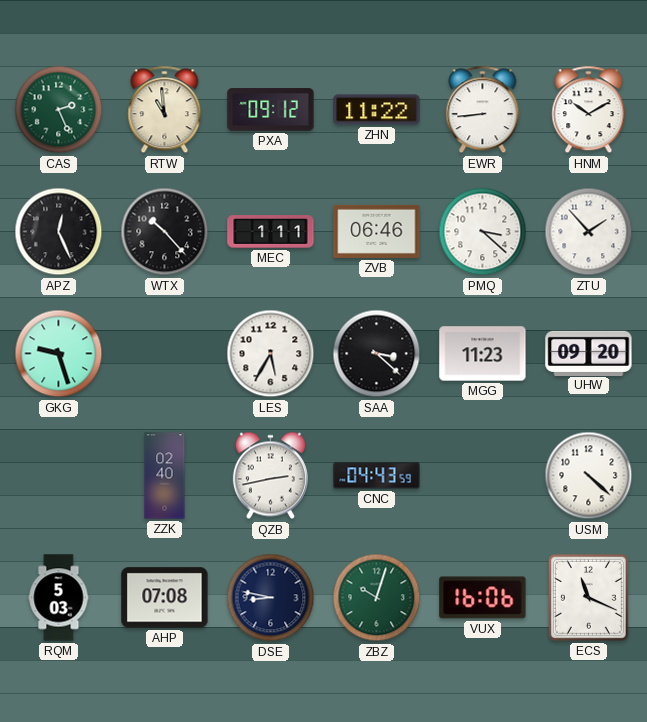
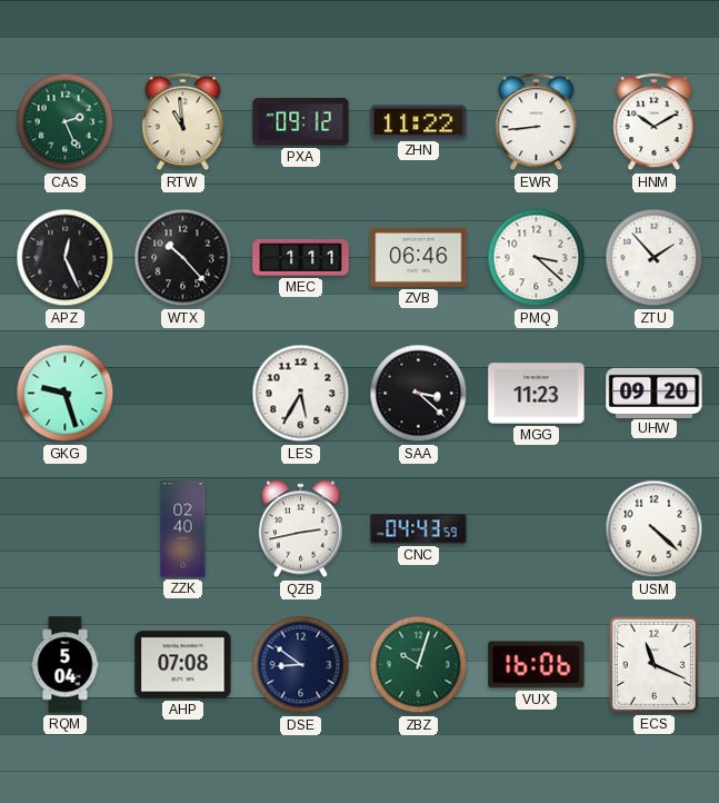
RQM: 5:03 -> 5:04
DSE: 8:47 -> 8:51
